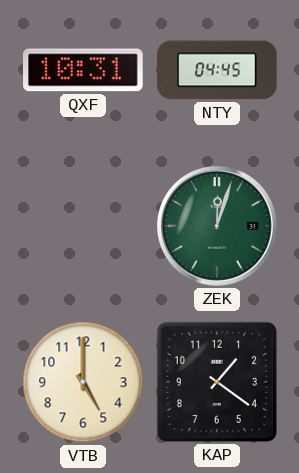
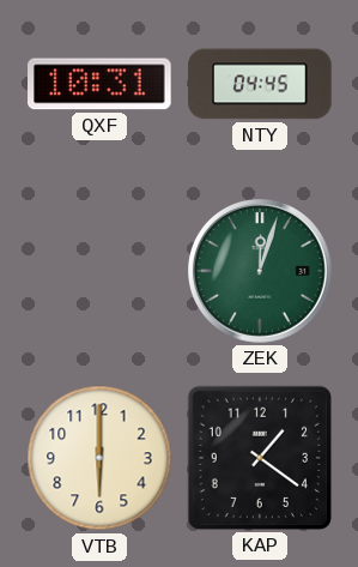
VTB: 5:00 -> 6:00
